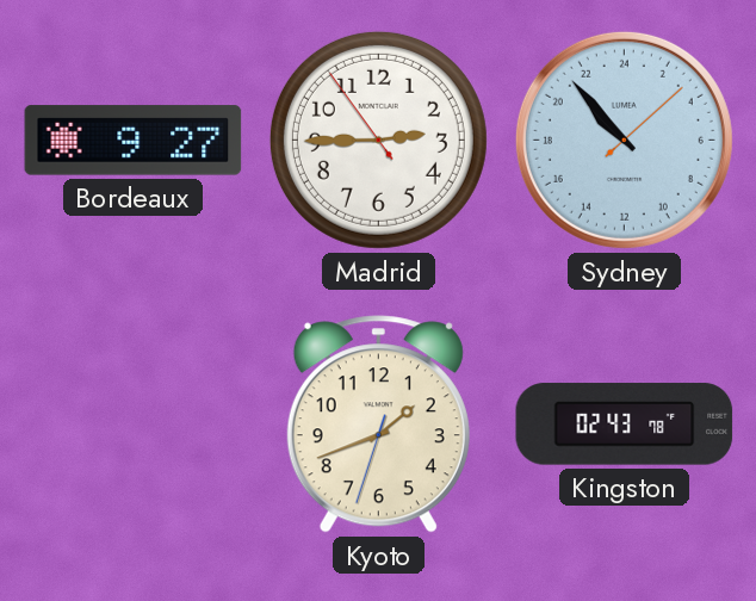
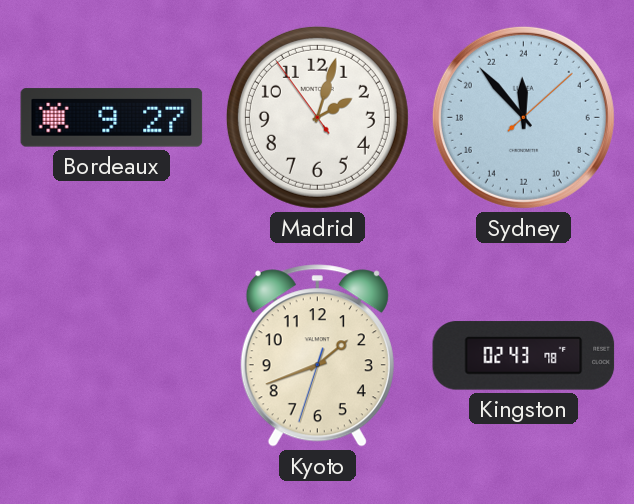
Madrid: 2:44 -> 2:02
Sydney: 20:53 -> 23:53
